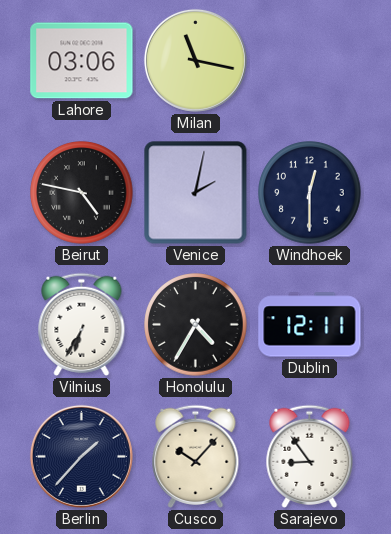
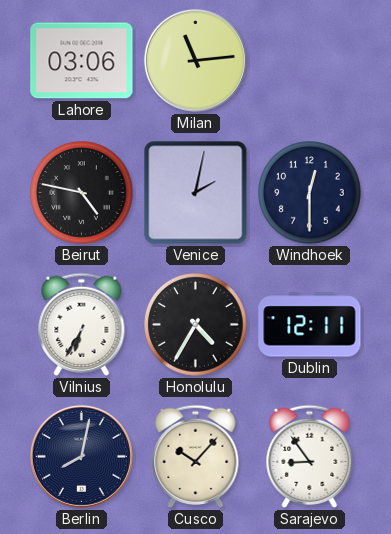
Milan: 11:17 -> 11:14
Berlin: 1:37 -> 8:02
